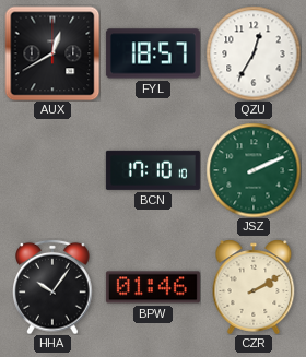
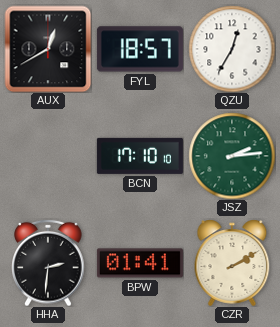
JSZ: 2:11 -> 2:14
HHA: 10:06 -> 2:31
BPW: 01:46 -> 01:41
